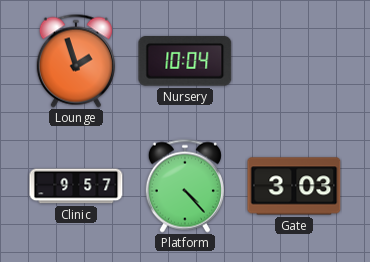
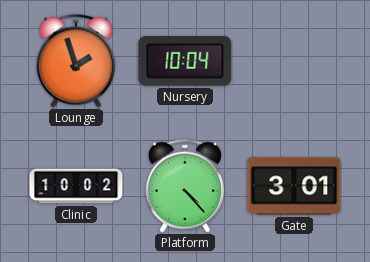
Clinic: 9:57 -> 10:02
Gate: 3:03 -> 3:01
